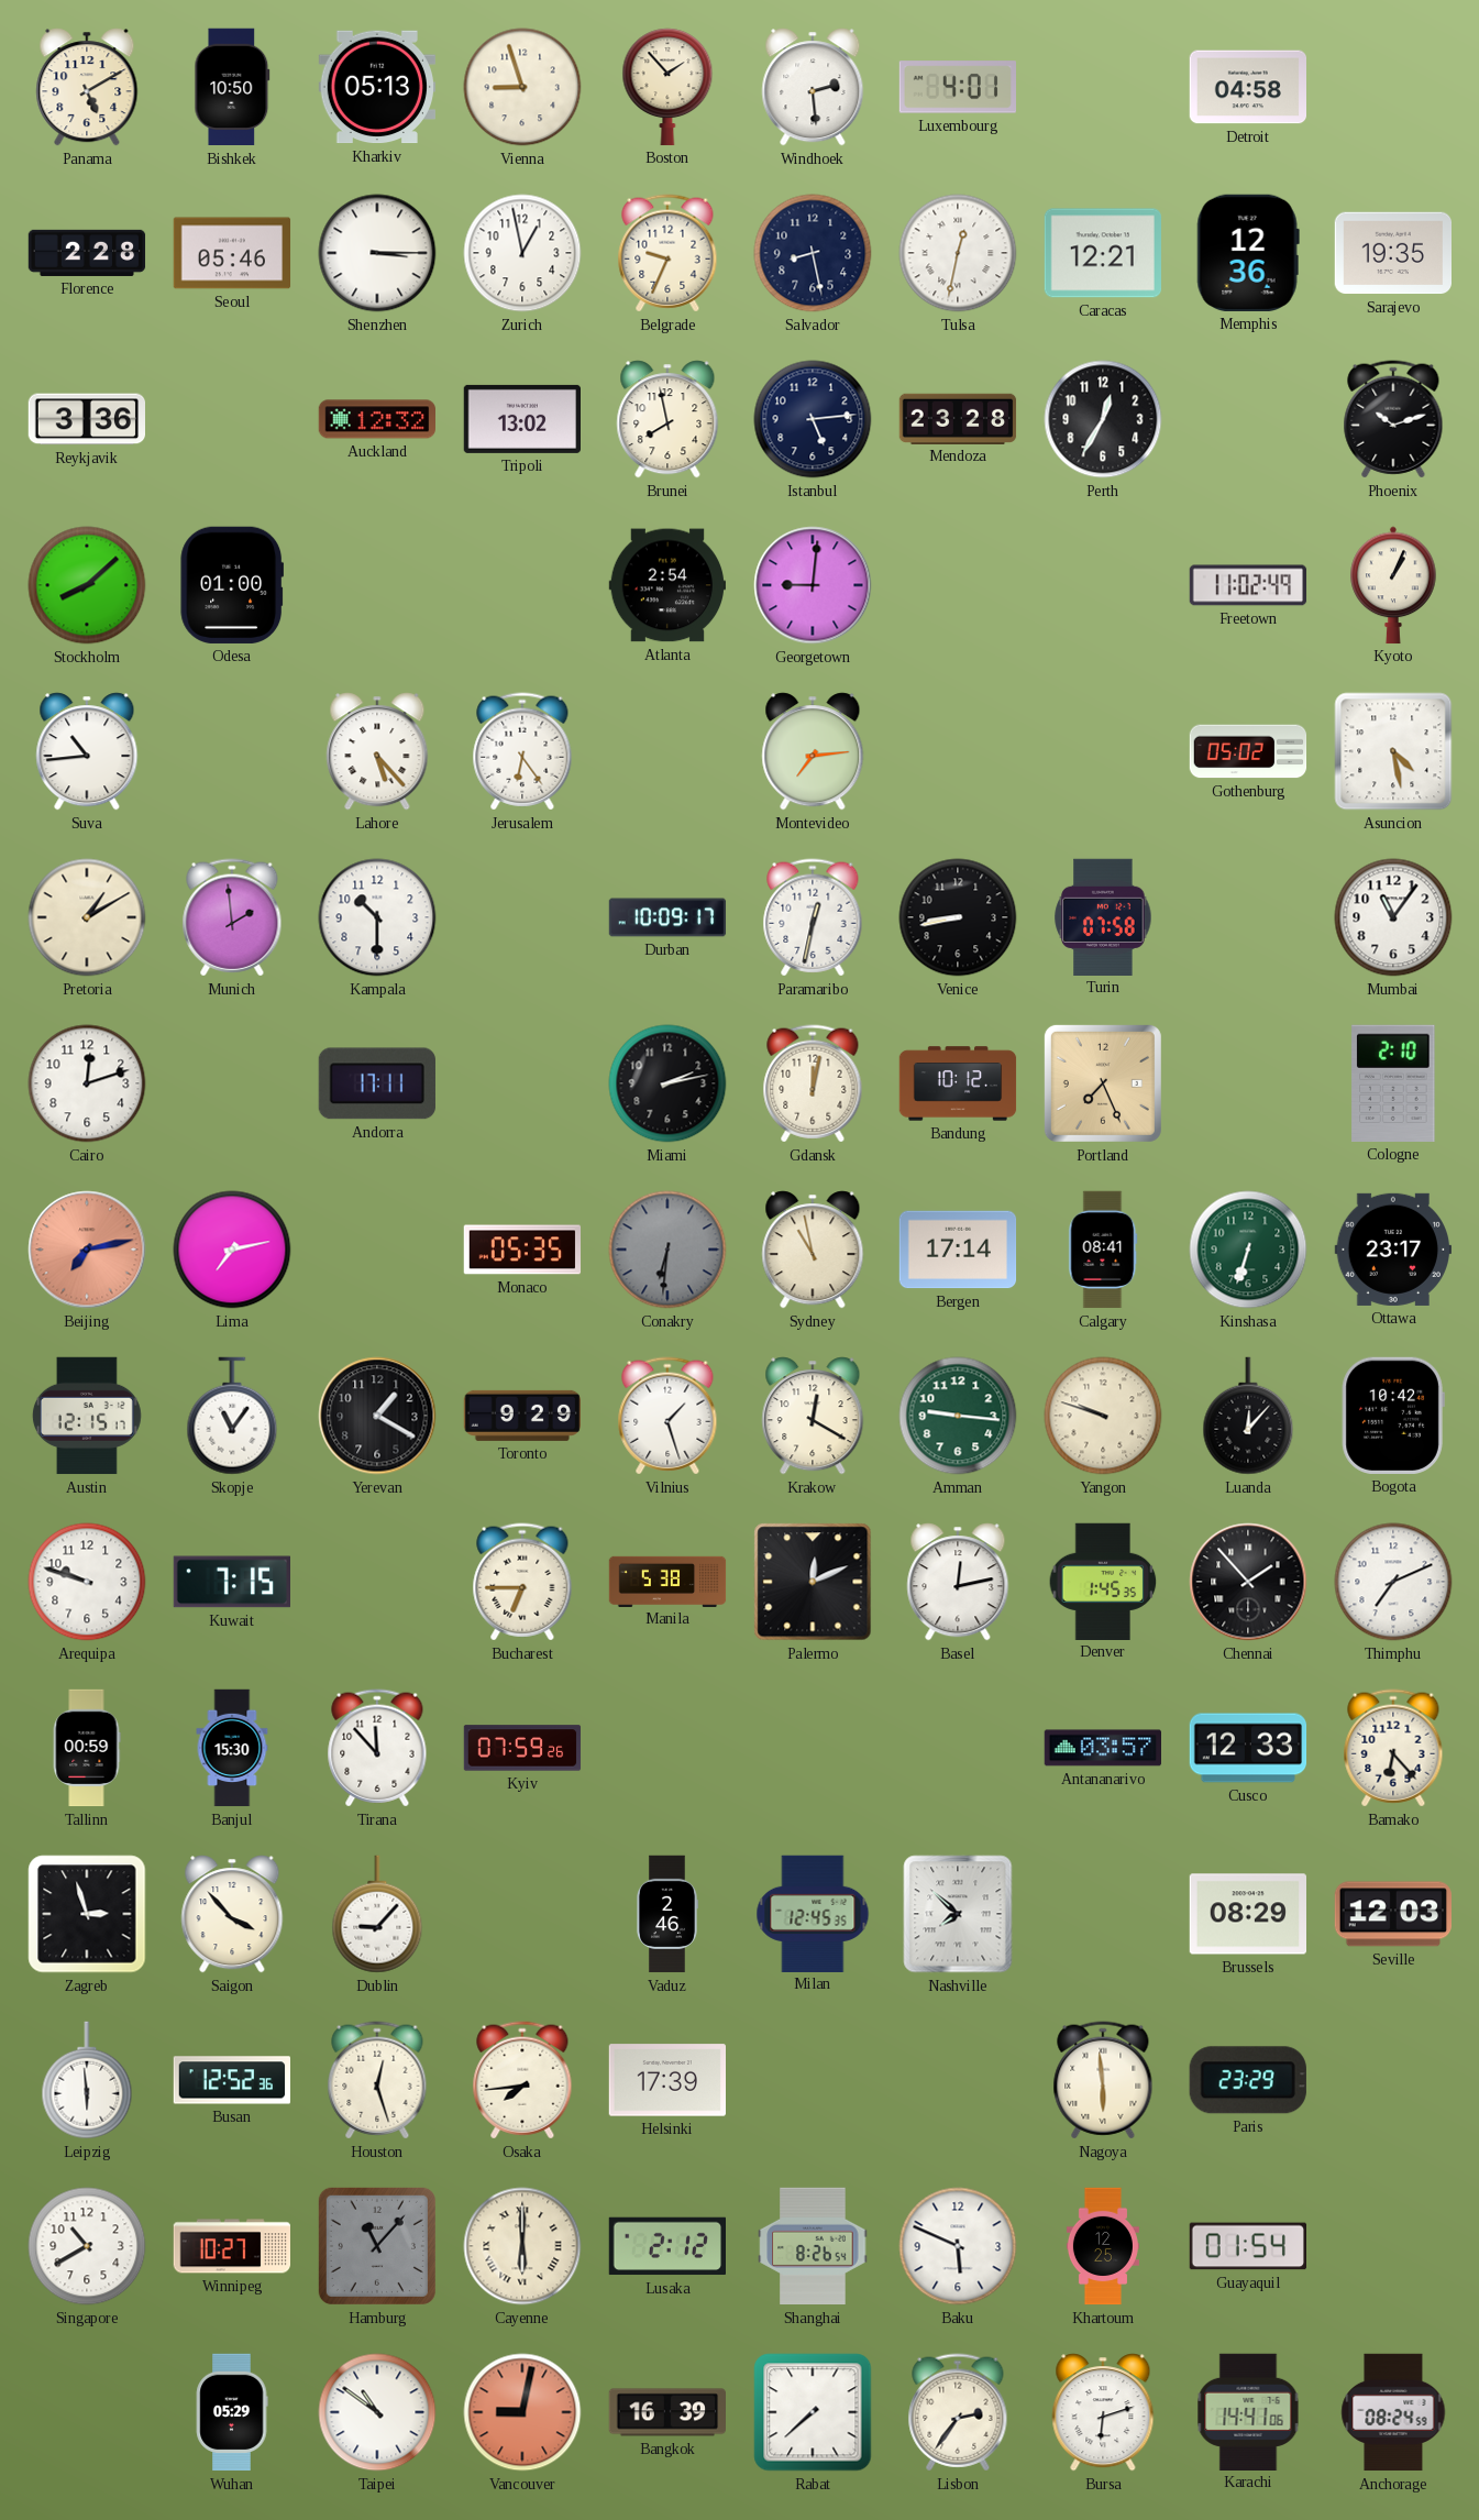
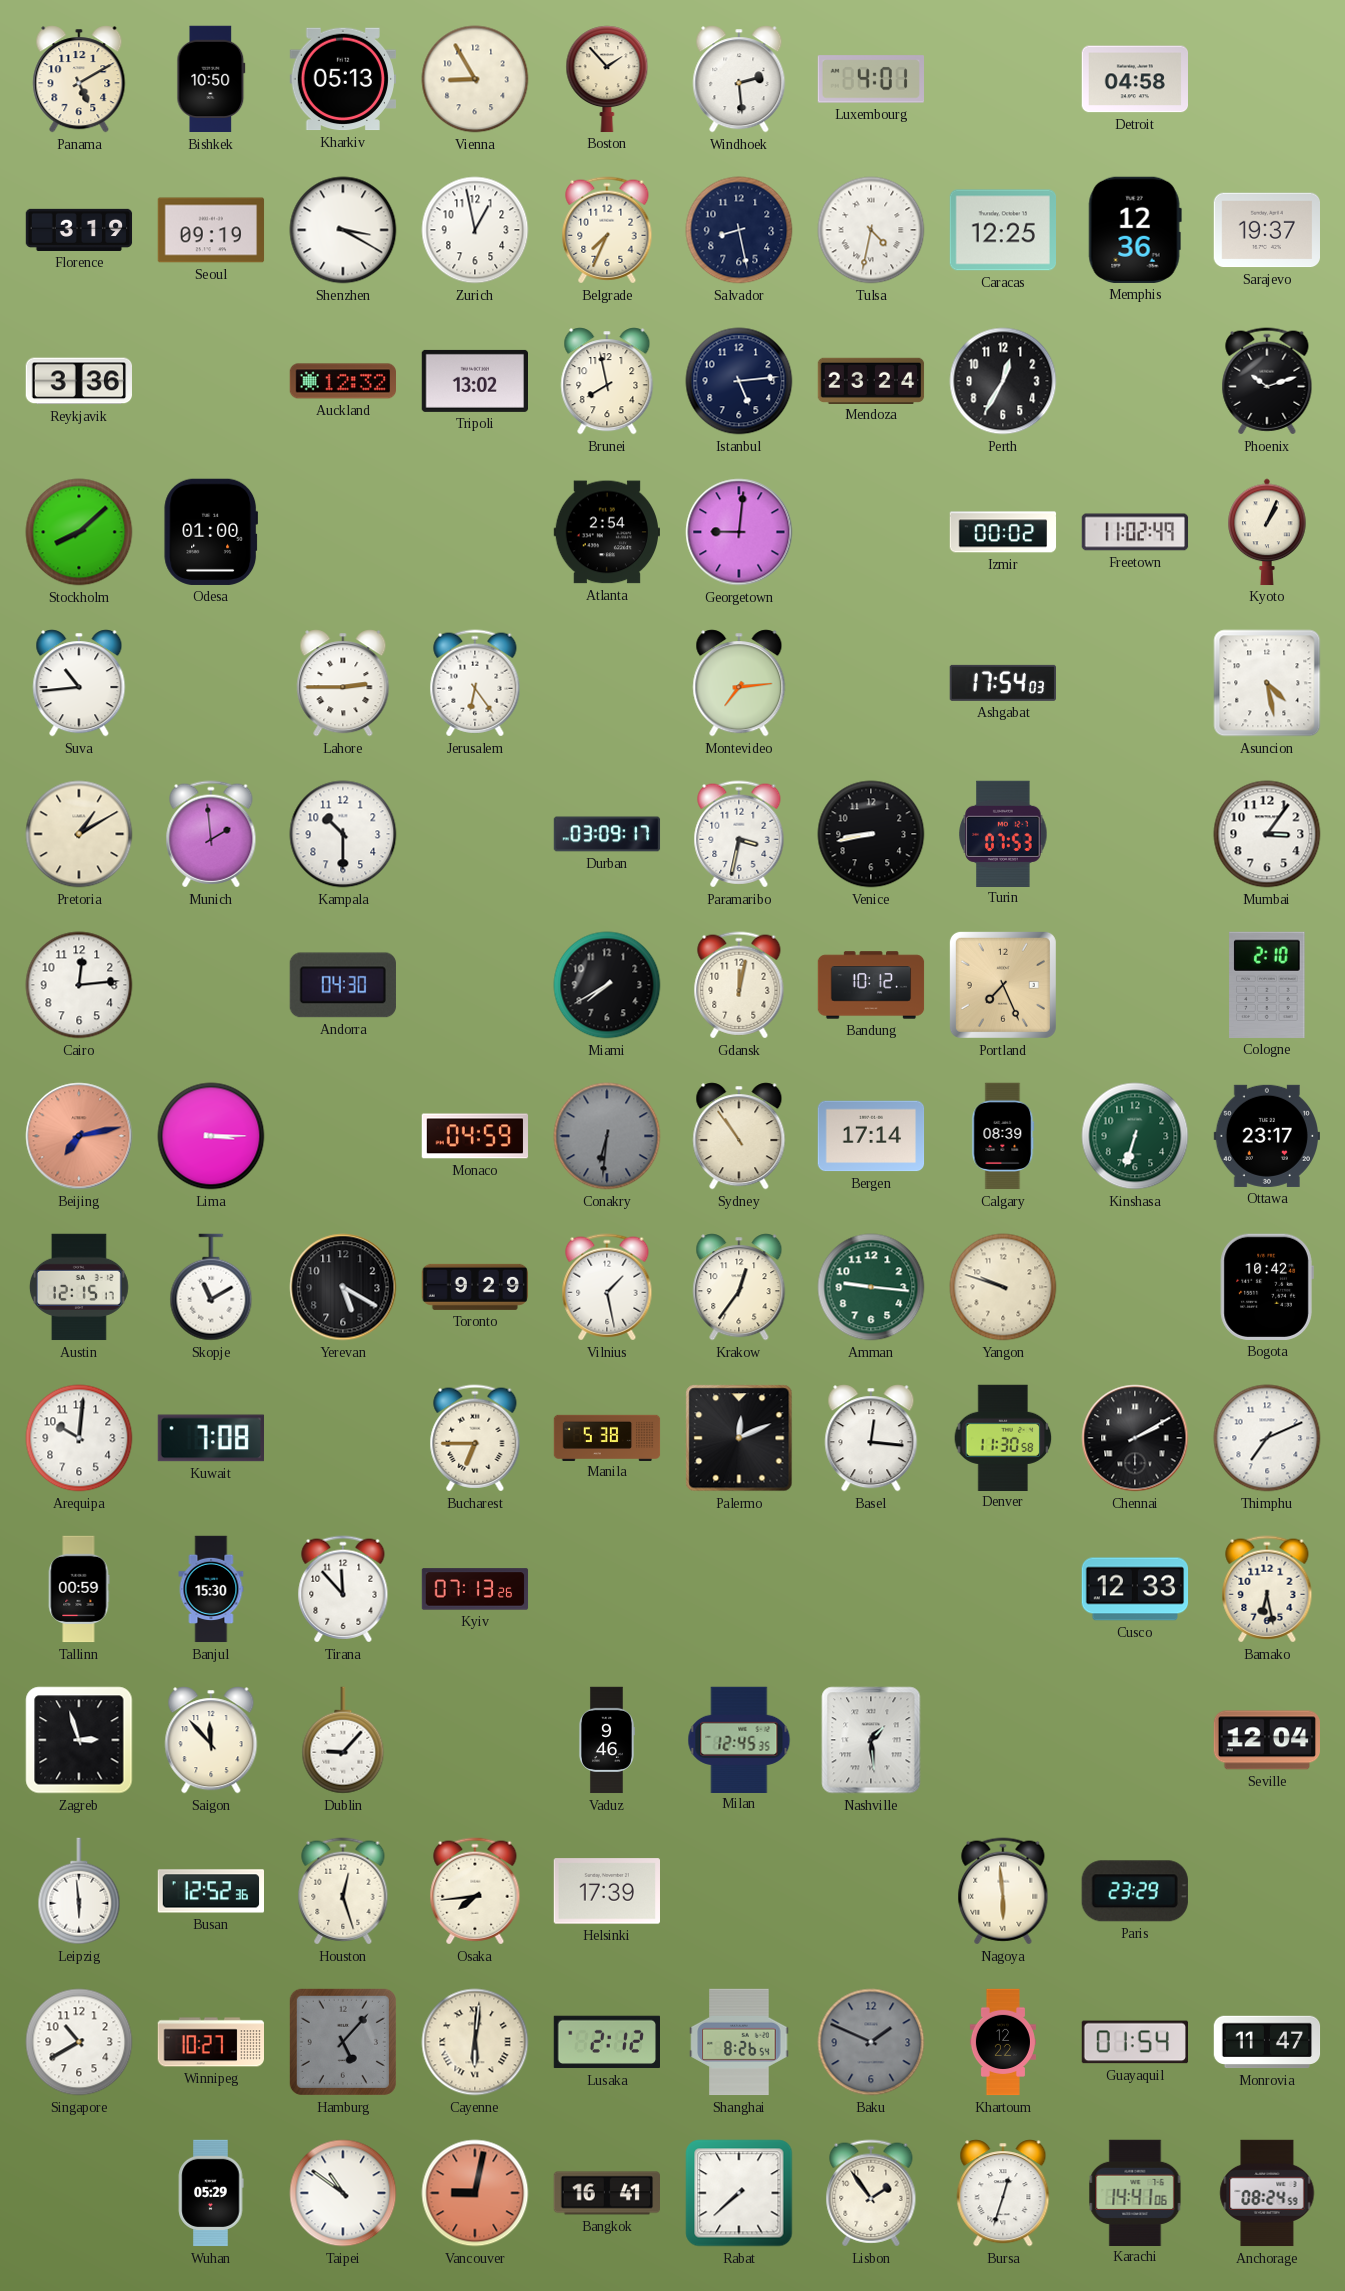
Vienna: 8:57 -> 8:55
Florence: 2:28 -> 3:19
Seoul: 05:46 -> 09:19
Shenzhen: 3:15 -> 3:20
Belgrade: 9:34 -> 7:34
Tulsa: 12:32 -> 4:32
Caracas: 12:21 -> 12:25
Sarajevo: 19:35 -> 19:37
Mendoza: 23:28 -> 23:24
Izmir: none -> 00:02
Lahore: 5:23 -> 2:45
Ashgabat: none -> 17:54
Gothenburg: 05:02 -> none
Durban: 10:09 -> 03:09
Paramaribo: 12:32 -> 3:32
Turin: 07:58 -> 07:53
Mumbai: 11:06 -> 3:06
Cairo: 12:12 -> 12:14
Andorra: 17:11 -> 04:30
Miami: 2:13 -> 7:40
Lima: 7:13 -> 3:15
Monaco: 05:35 -> 04:59
Sydney: 10:58 -> 10:54
Calgary: 08:41 -> 08:39
Skopje: 11:06 -> 11:10
Yerevan: 1:20 -> 5:20
Vilnius: 1:27 -> 1:28
Krakow: 12:20 -> 12:36
Luanda: 12:07 -> none
Arequipa: 9:48 -> 10:01
Kuwait: 7:15 -> 7:08
Basel: 12:13 -> 12:16
Denver: 1:45 -> 11:30
Chennai: 1:53 -> 2:10
Kyiv: 07:59 -> 07:13
Antananarivo: 03:57 -> none
Bamako: 6:23 -> 6:28
Saigon: 3:53 -> 11:53
Vaduz: 2:46 -> 9:46
Nashville: 7:52 -> 1:29
Brussels: 08:29 -> none
Seville: 12:03 -> 12:04
Hamburg: 11:07 -> 5:07
Cayenne: 6:00 -> 6:01
Baku: 5:49 -> 1:49
Baku dial: white -> grey
Khartoum: 12:25 -> 12:22
Monrovia: none -> 11:47
Bangkok: 16:39 -> 16:41
Lisbon: 2:36 -> 1:54
Bursa: 6:12 -> 12:33
